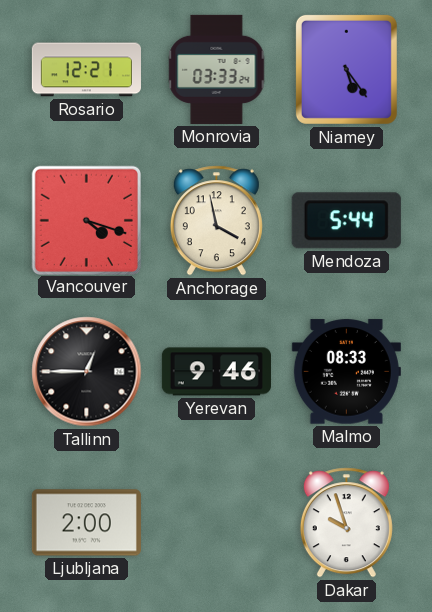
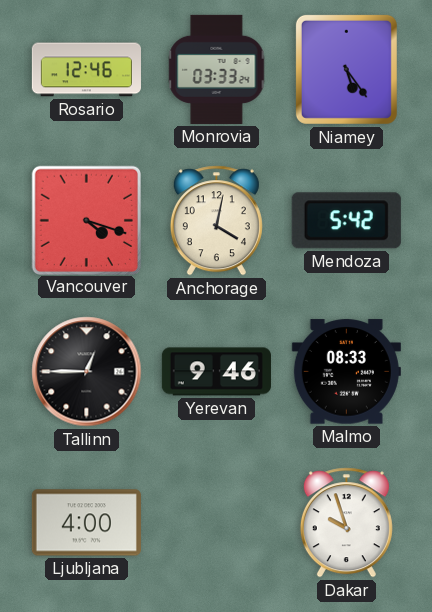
Rosario: 12:21 -> 12:46
Anchorage: 3:58 -> 4:02
Mendoza: 5:44 -> 5:42
Ljubljana: 2:00 -> 4:00
